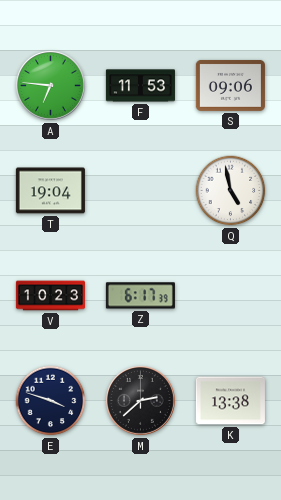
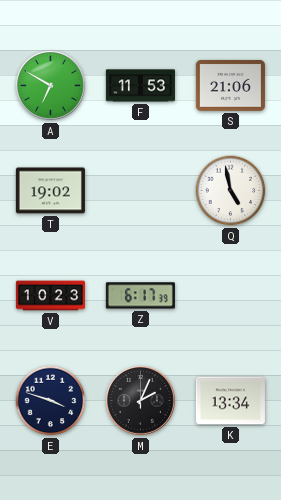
A: 6:46 -> 6:50
S: 09:06 -> 21:06
T: 19:04 -> 19:02
M: 2:38 -> 2:04
K: 13:38 -> 13:34
